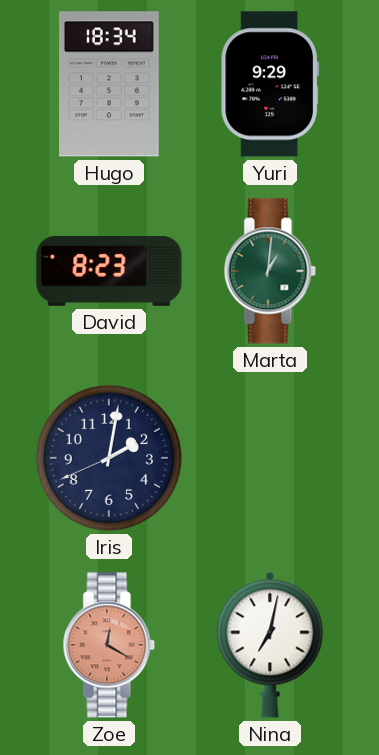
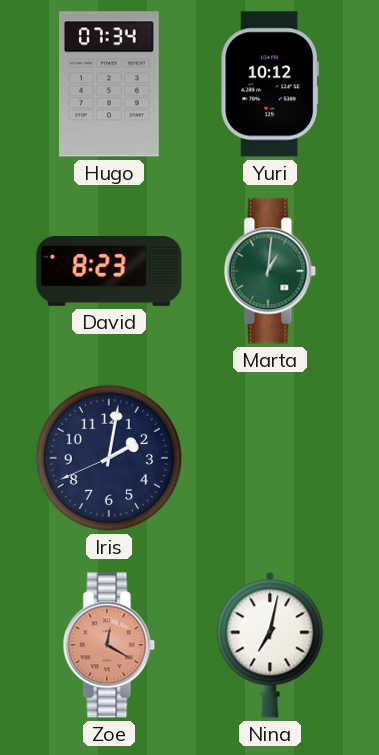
Hugo: 18:34 -> 07:34
Yuri: 9:29 -> 10:12
